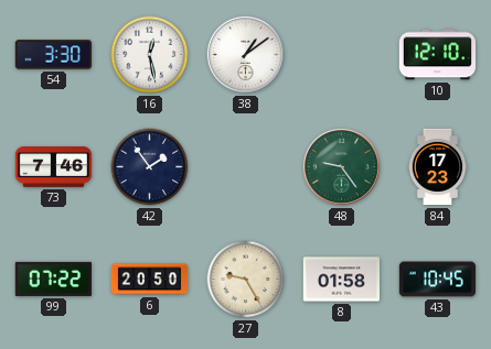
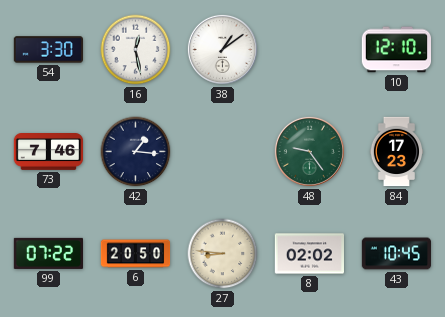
42: 1:54 -> 1:16
27: 9:25 -> 8:46
8: 01:58 -> 02:02
